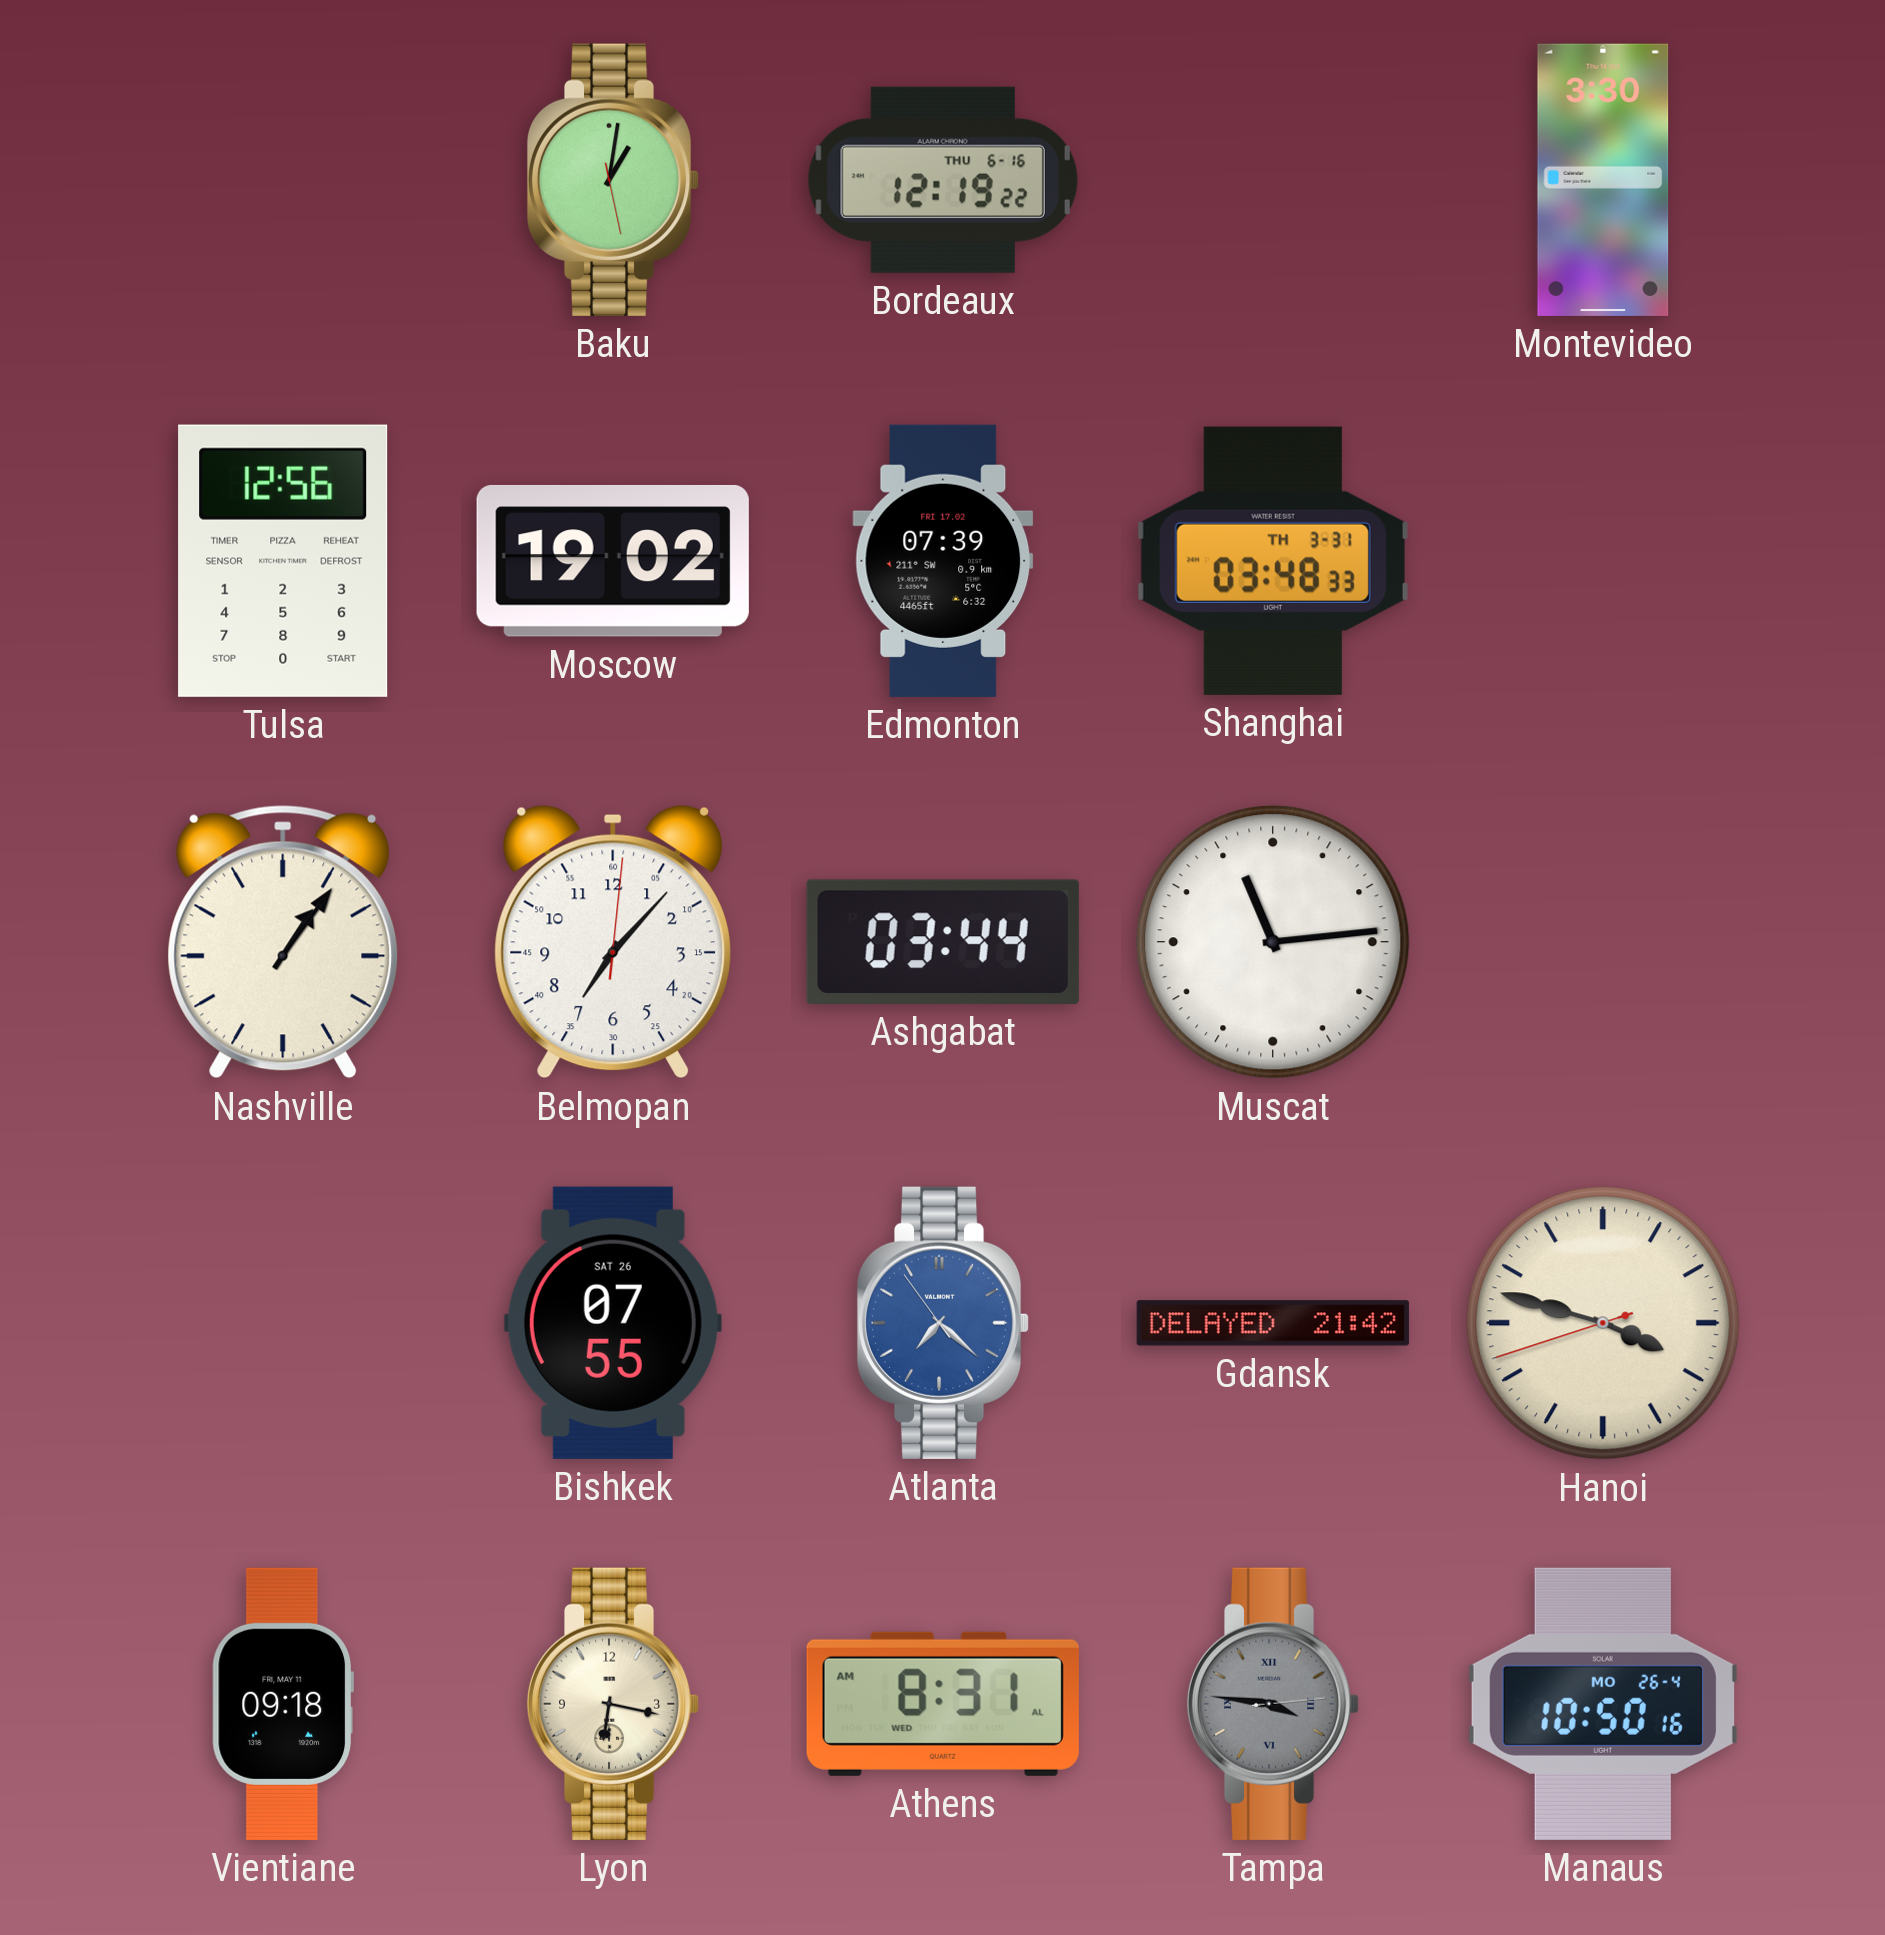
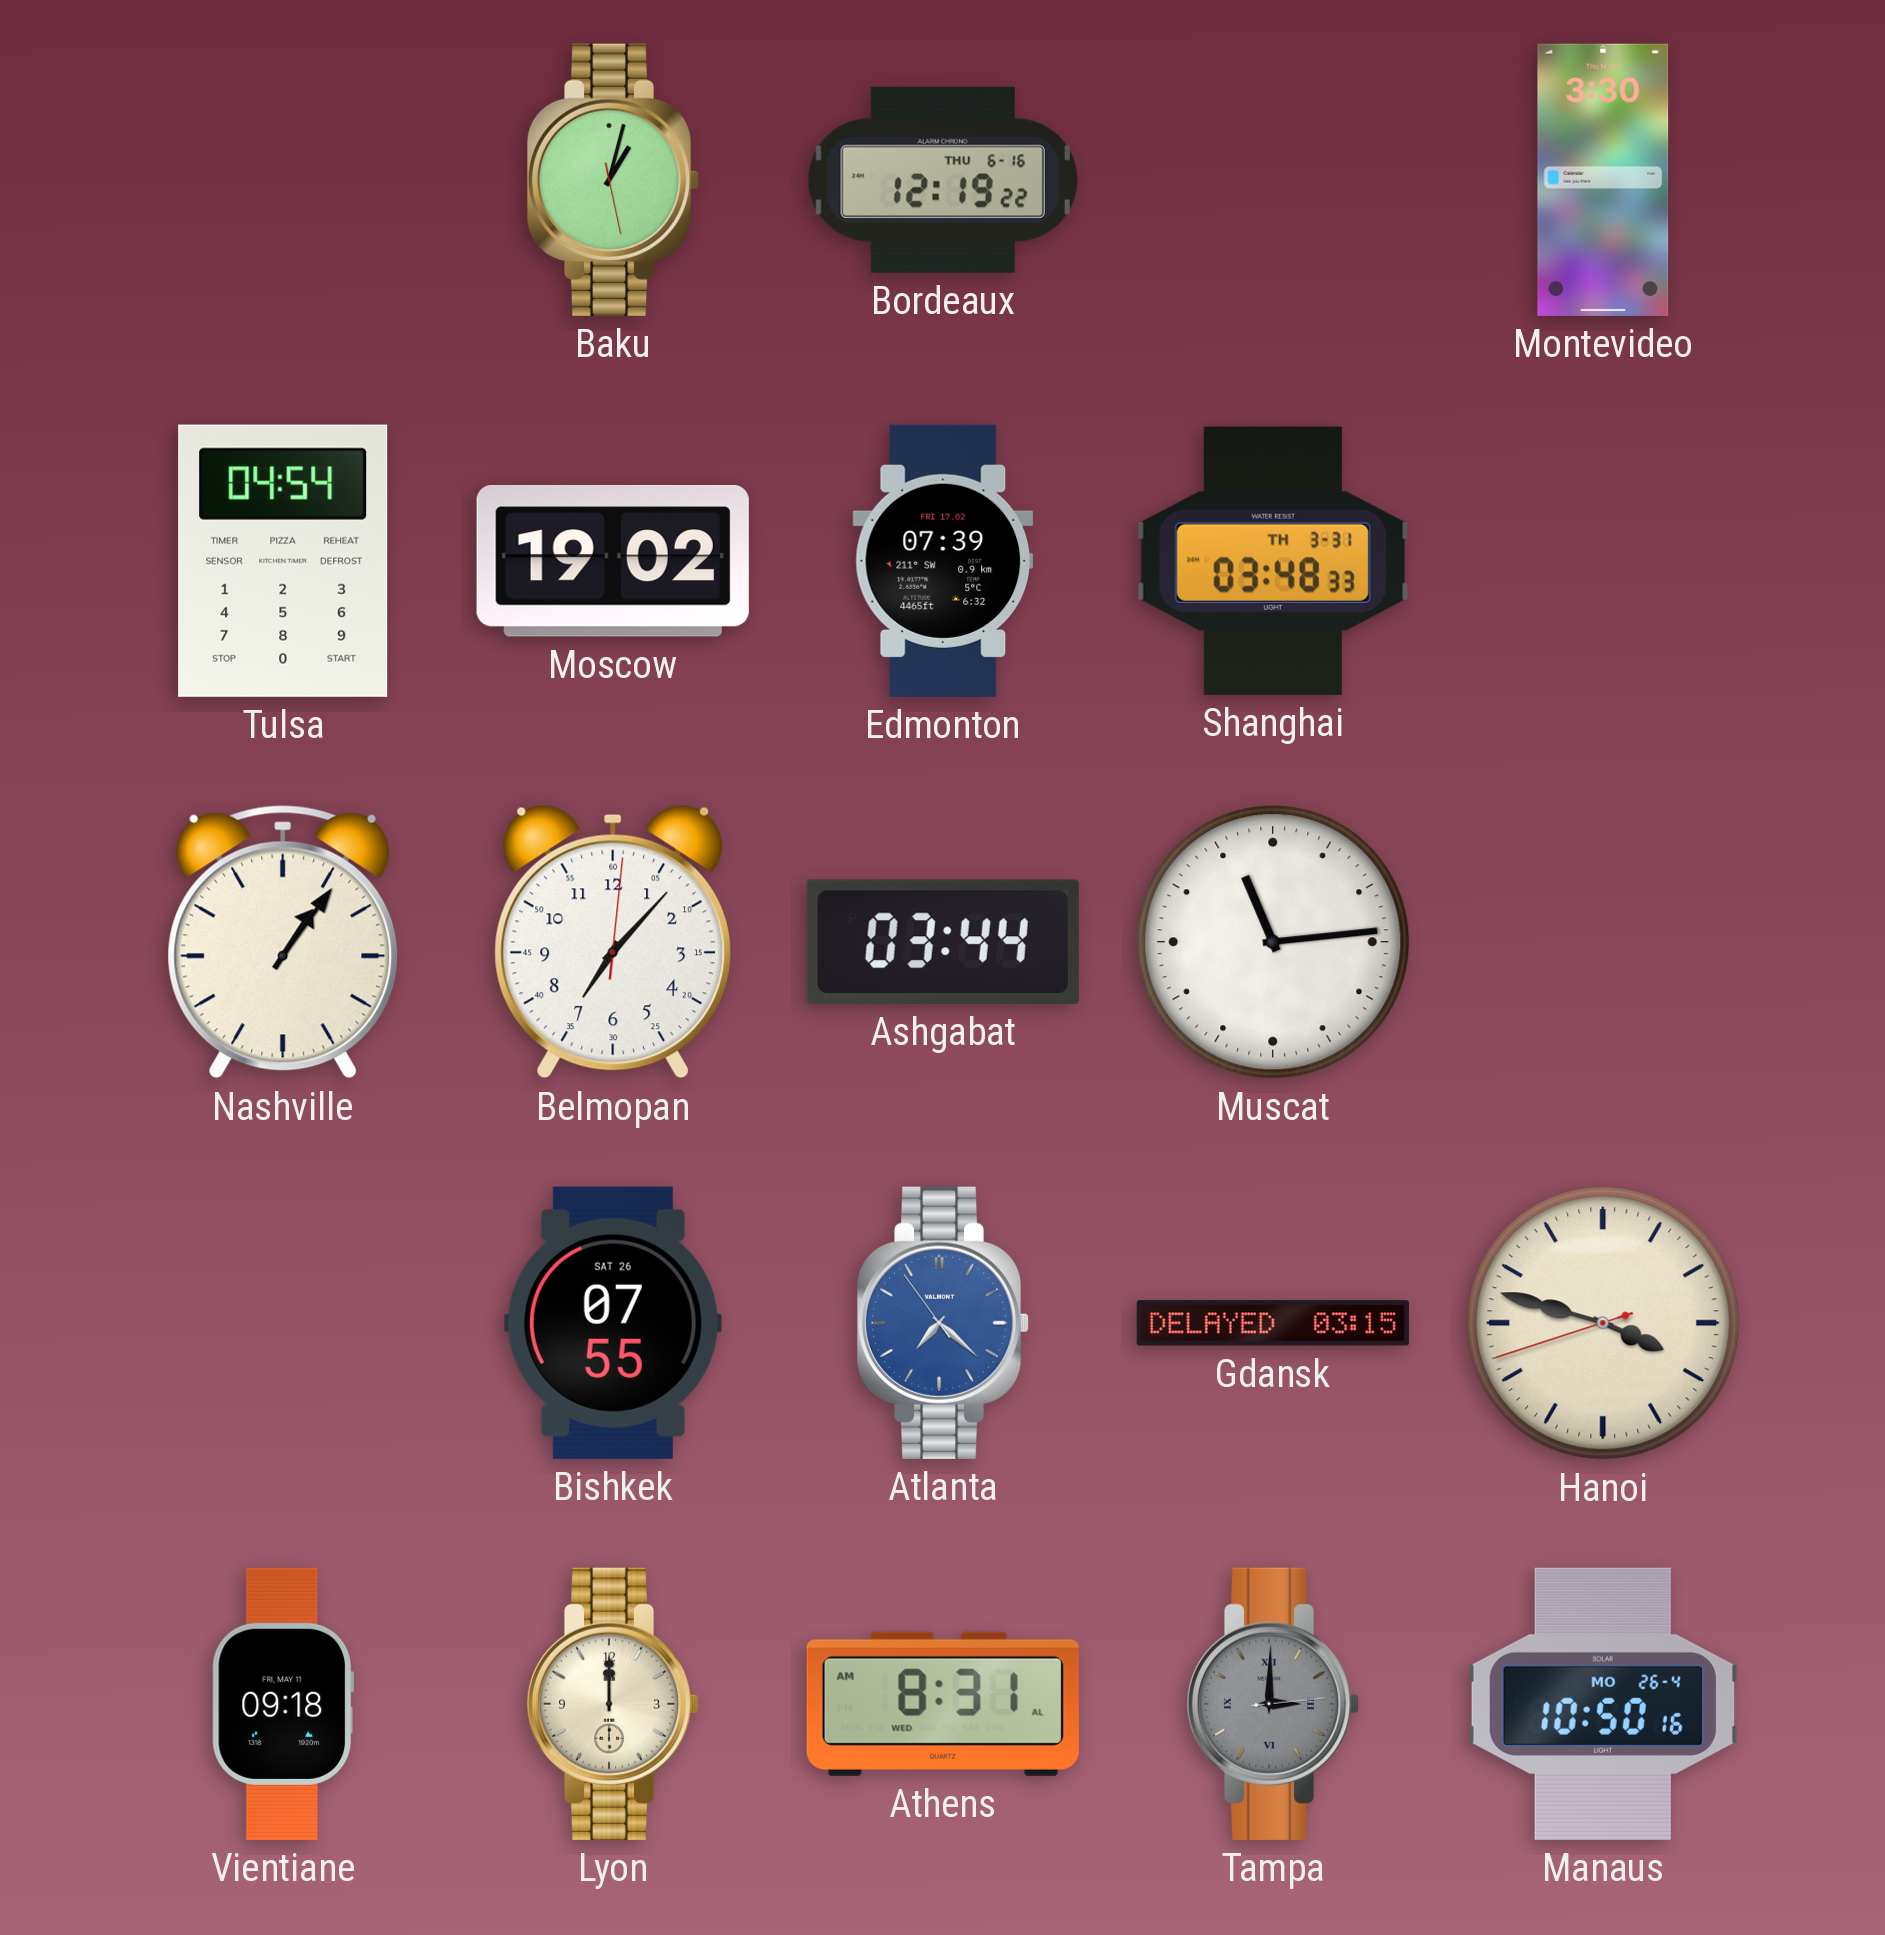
Baku: 1:01 -> 1:02
Tulsa: 12:56 -> 04:54
Gdansk: 21:42 -> 03:15
Lyon: 6:17 -> 12:00
Tampa: 3:46 -> 3:00
